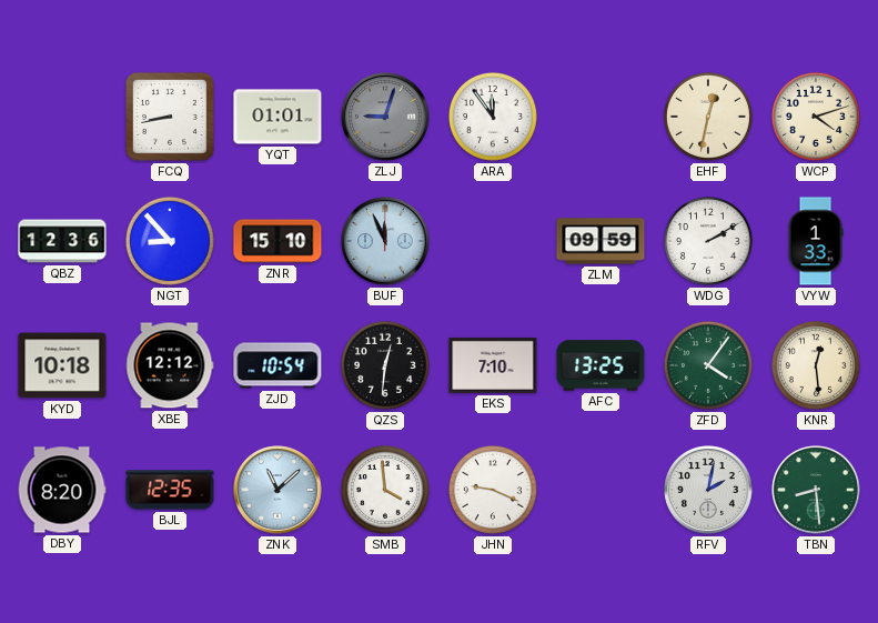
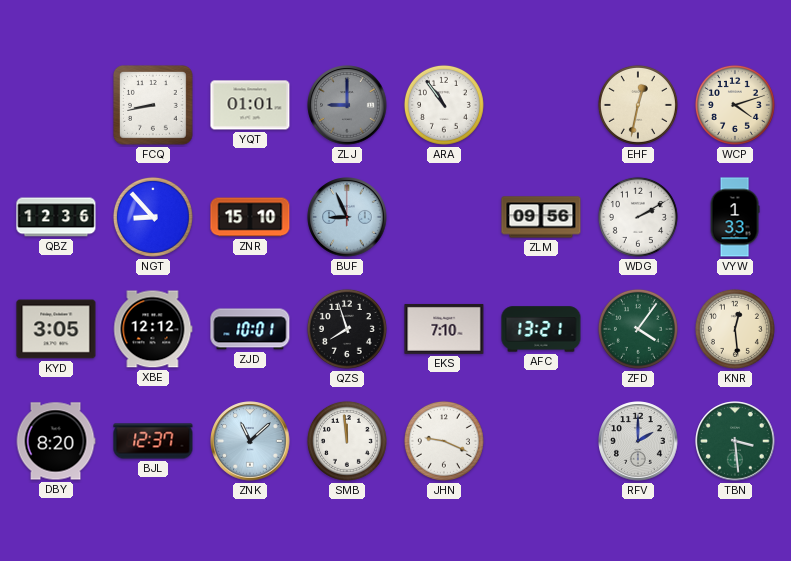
ZLJ: 9:03 -> 9:00
ARA: 11:54 -> 10:54
BUF: 11:56 -> 8:56
ZLM: 09:59 -> 09:56
KYD: 10:18 -> 3:05
ZJD: 10:54 -> 10:01
QZS: 12:31 -> 7:57
AFC: 13:25 -> 13:21
BJL: 12:35 -> 12:37
SMB: 3:59 -> 11:59
RFV: 2:02 -> 2:00
TBN: 8:29 -> 3:29
